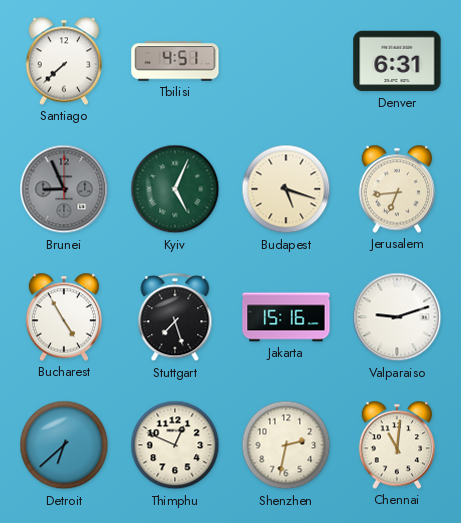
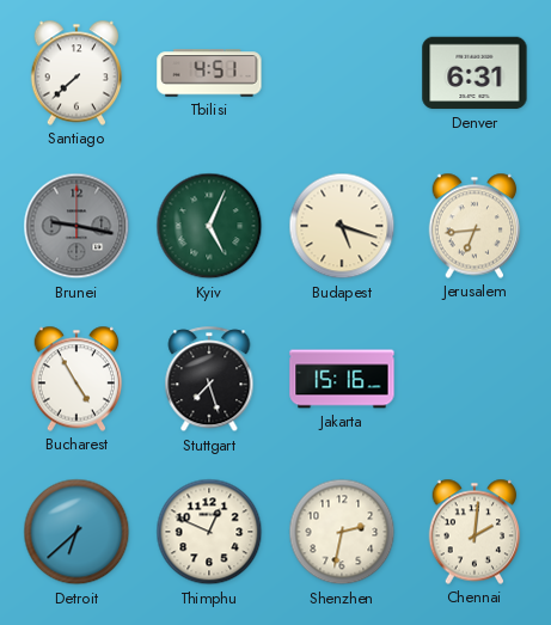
Brunei: 8:56 -> 9:17
Valparaiso: 9:12 -> none
Chennai: 11:01 -> 2:01
